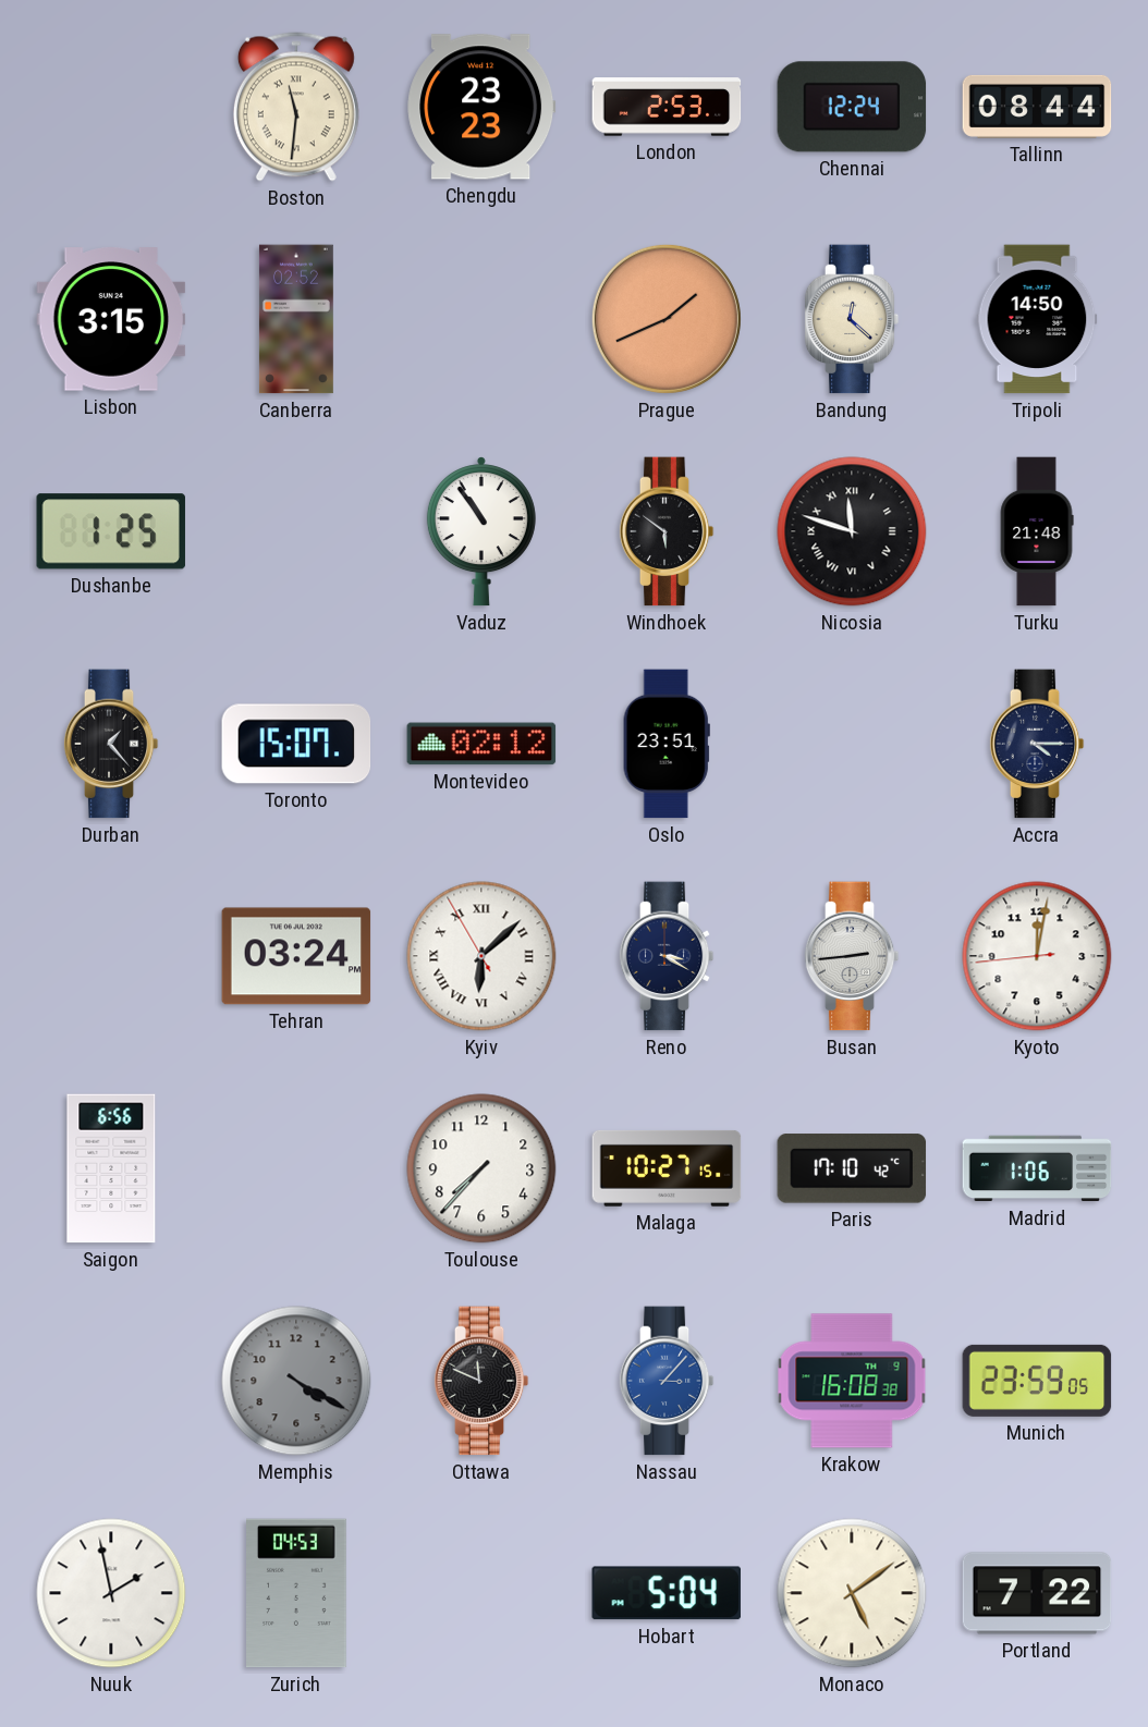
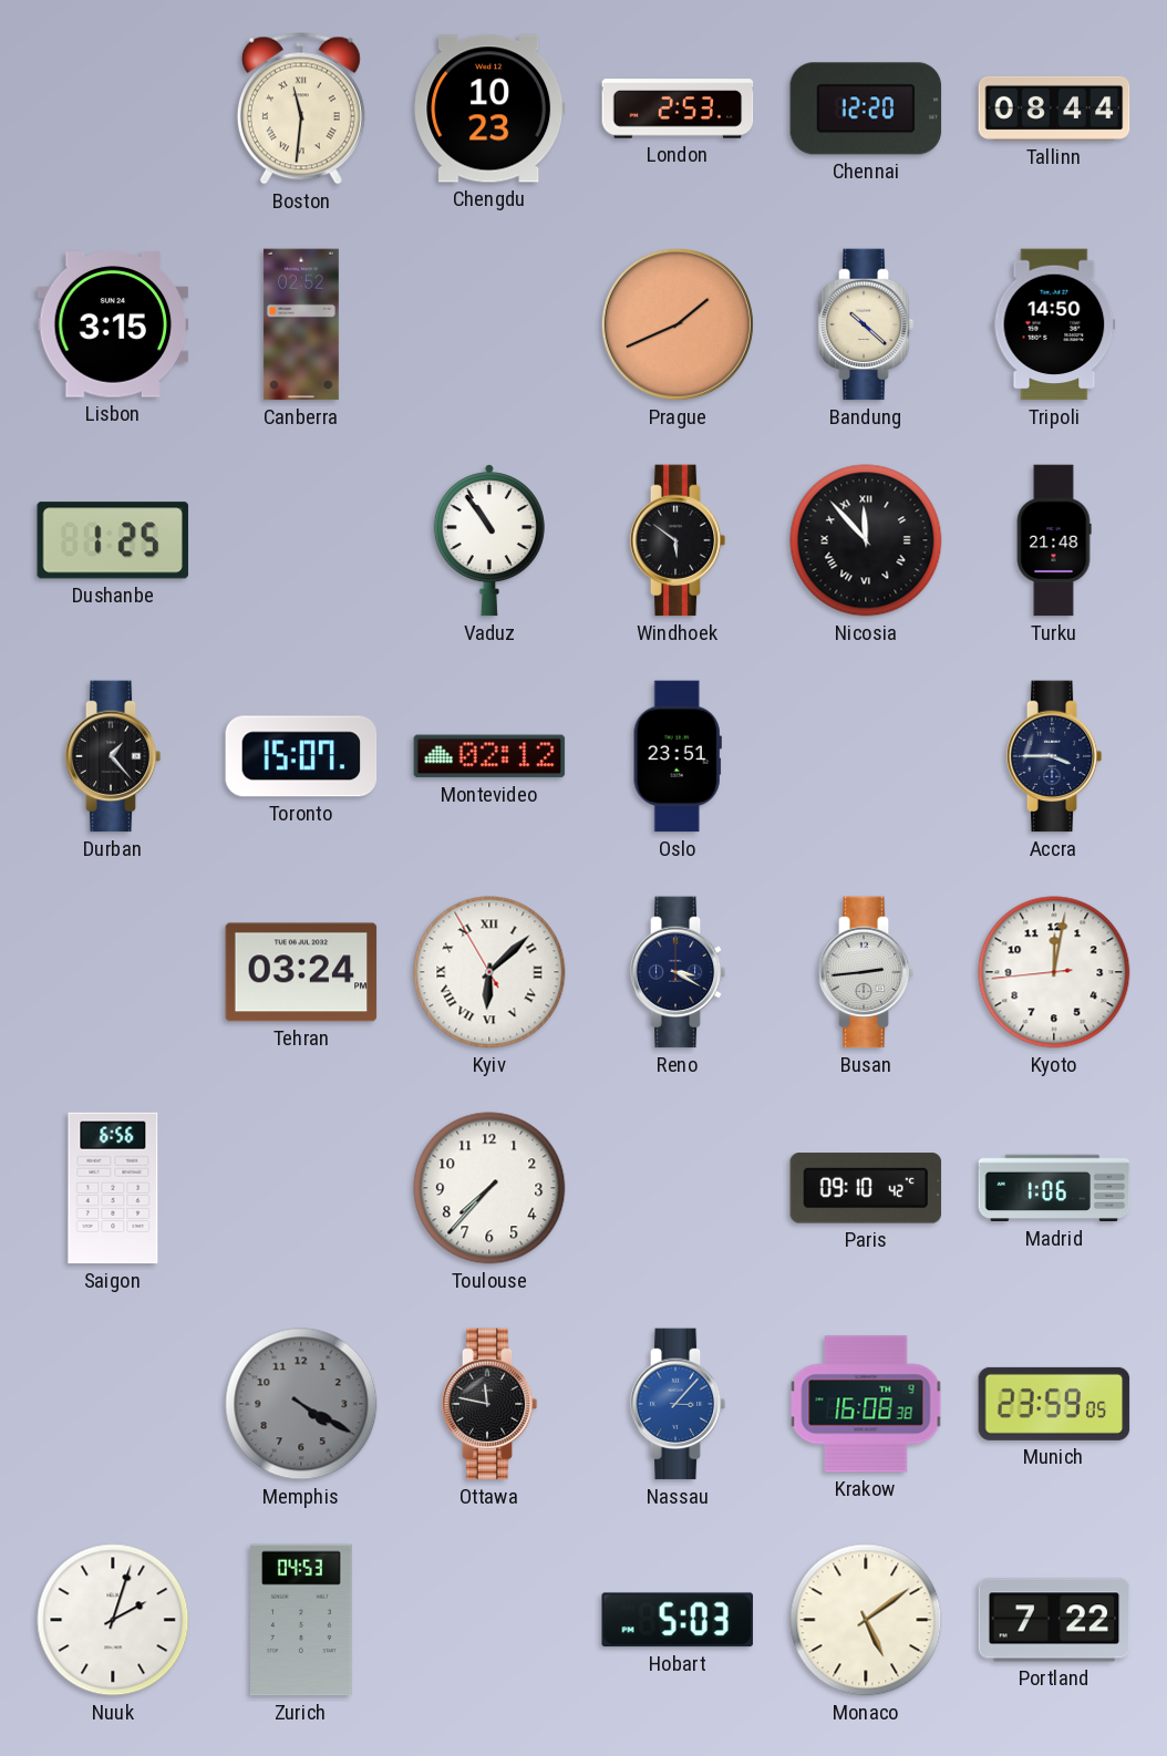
Chengdu: 23:23 -> 10:23
Chennai: 12:24 -> 12:20
Bandung: 12:22 -> 10:22
Nicosia: 11:48 -> 11:53
Accra: 4:15 -> 3:45
Malaga: 10:27 -> none
Paris: 17:10 -> 09:10
Ottawa: 11:49 -> 11:47
Nuuk: 1:58 -> 2:03
Hobart: 5:04 -> 5:03
